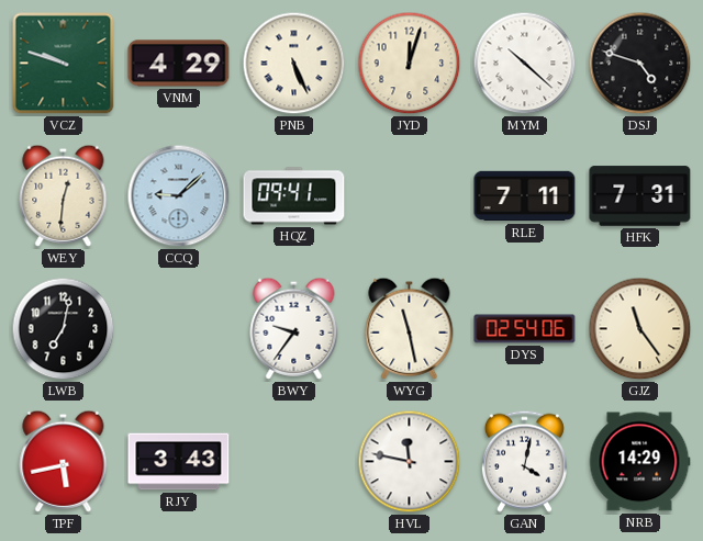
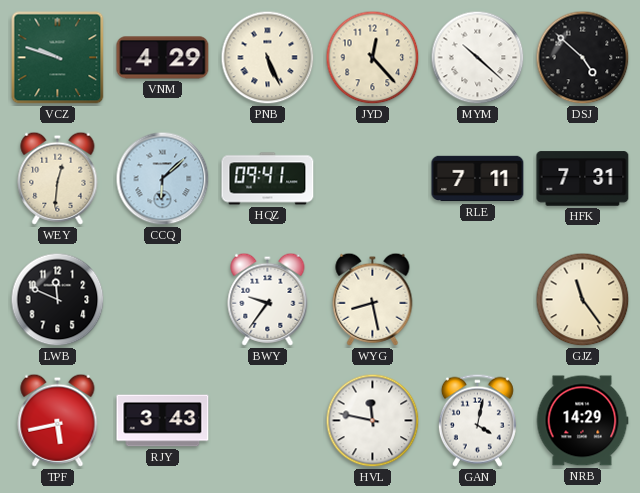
JYD: 12:03 -> 12:23
DSJ: 4:48 -> 4:52
CCQ: 9:08 -> 6:08
LWB: 7:02 -> 11:49
WYG: 11:28 -> 8:28
DYS: 02:54 -> none
